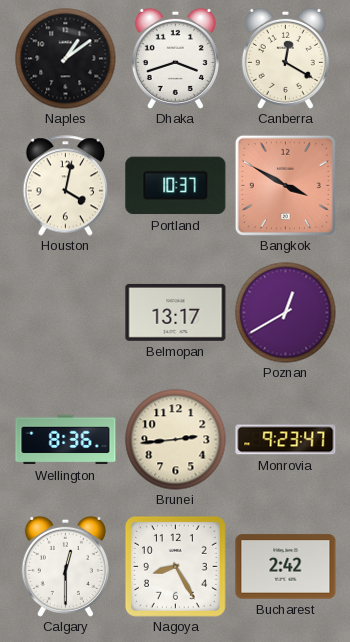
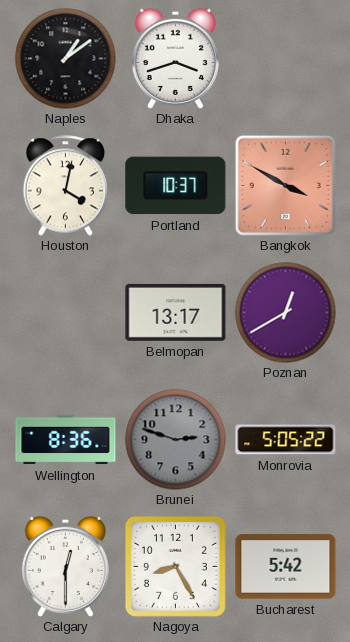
Canberra: 12:20 -> none
Brunei: 2:44 -> 2:48
Brunei dial: cream -> grey
Monrovia: 9:23 -> 5:05
Bucharest: 2:42 -> 5:42
